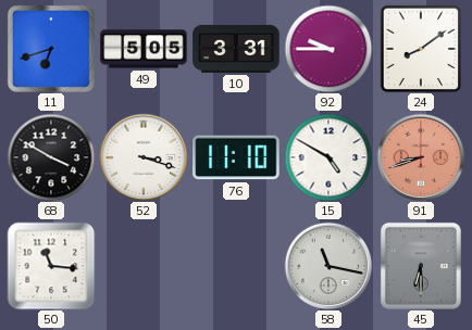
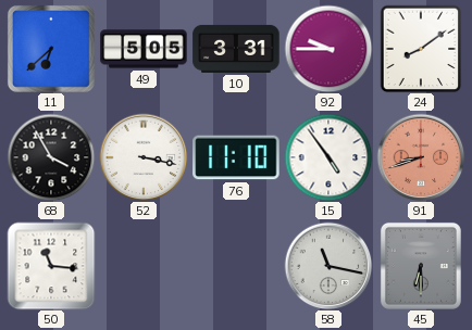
11: 6:42 -> 6:38
68: 3:50 -> 3:55
52: 3:18 -> 3:17
15: 4:50 -> 4:54
